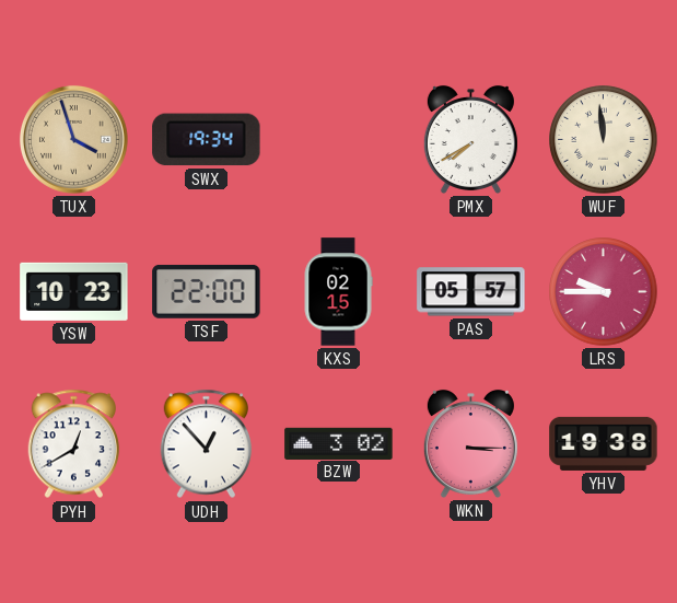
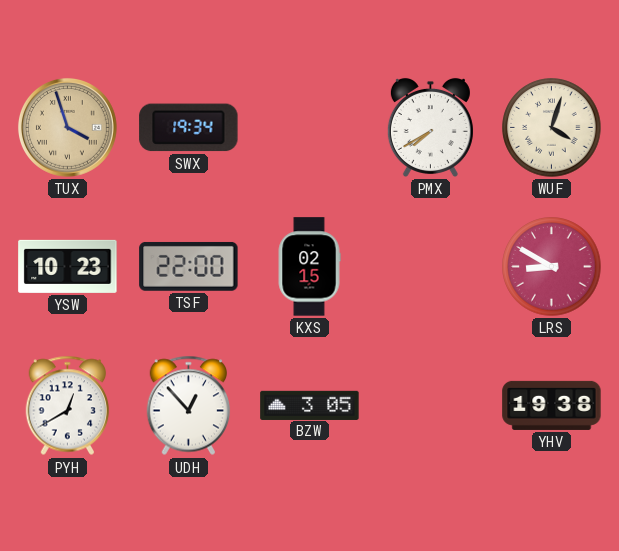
WUF: 11:59 -> 4:03
PAS: 05:57 -> none
LRS: 9:45 -> 8:50
BZW: 3:02 -> 3:05
WKN: 3:15 -> none
